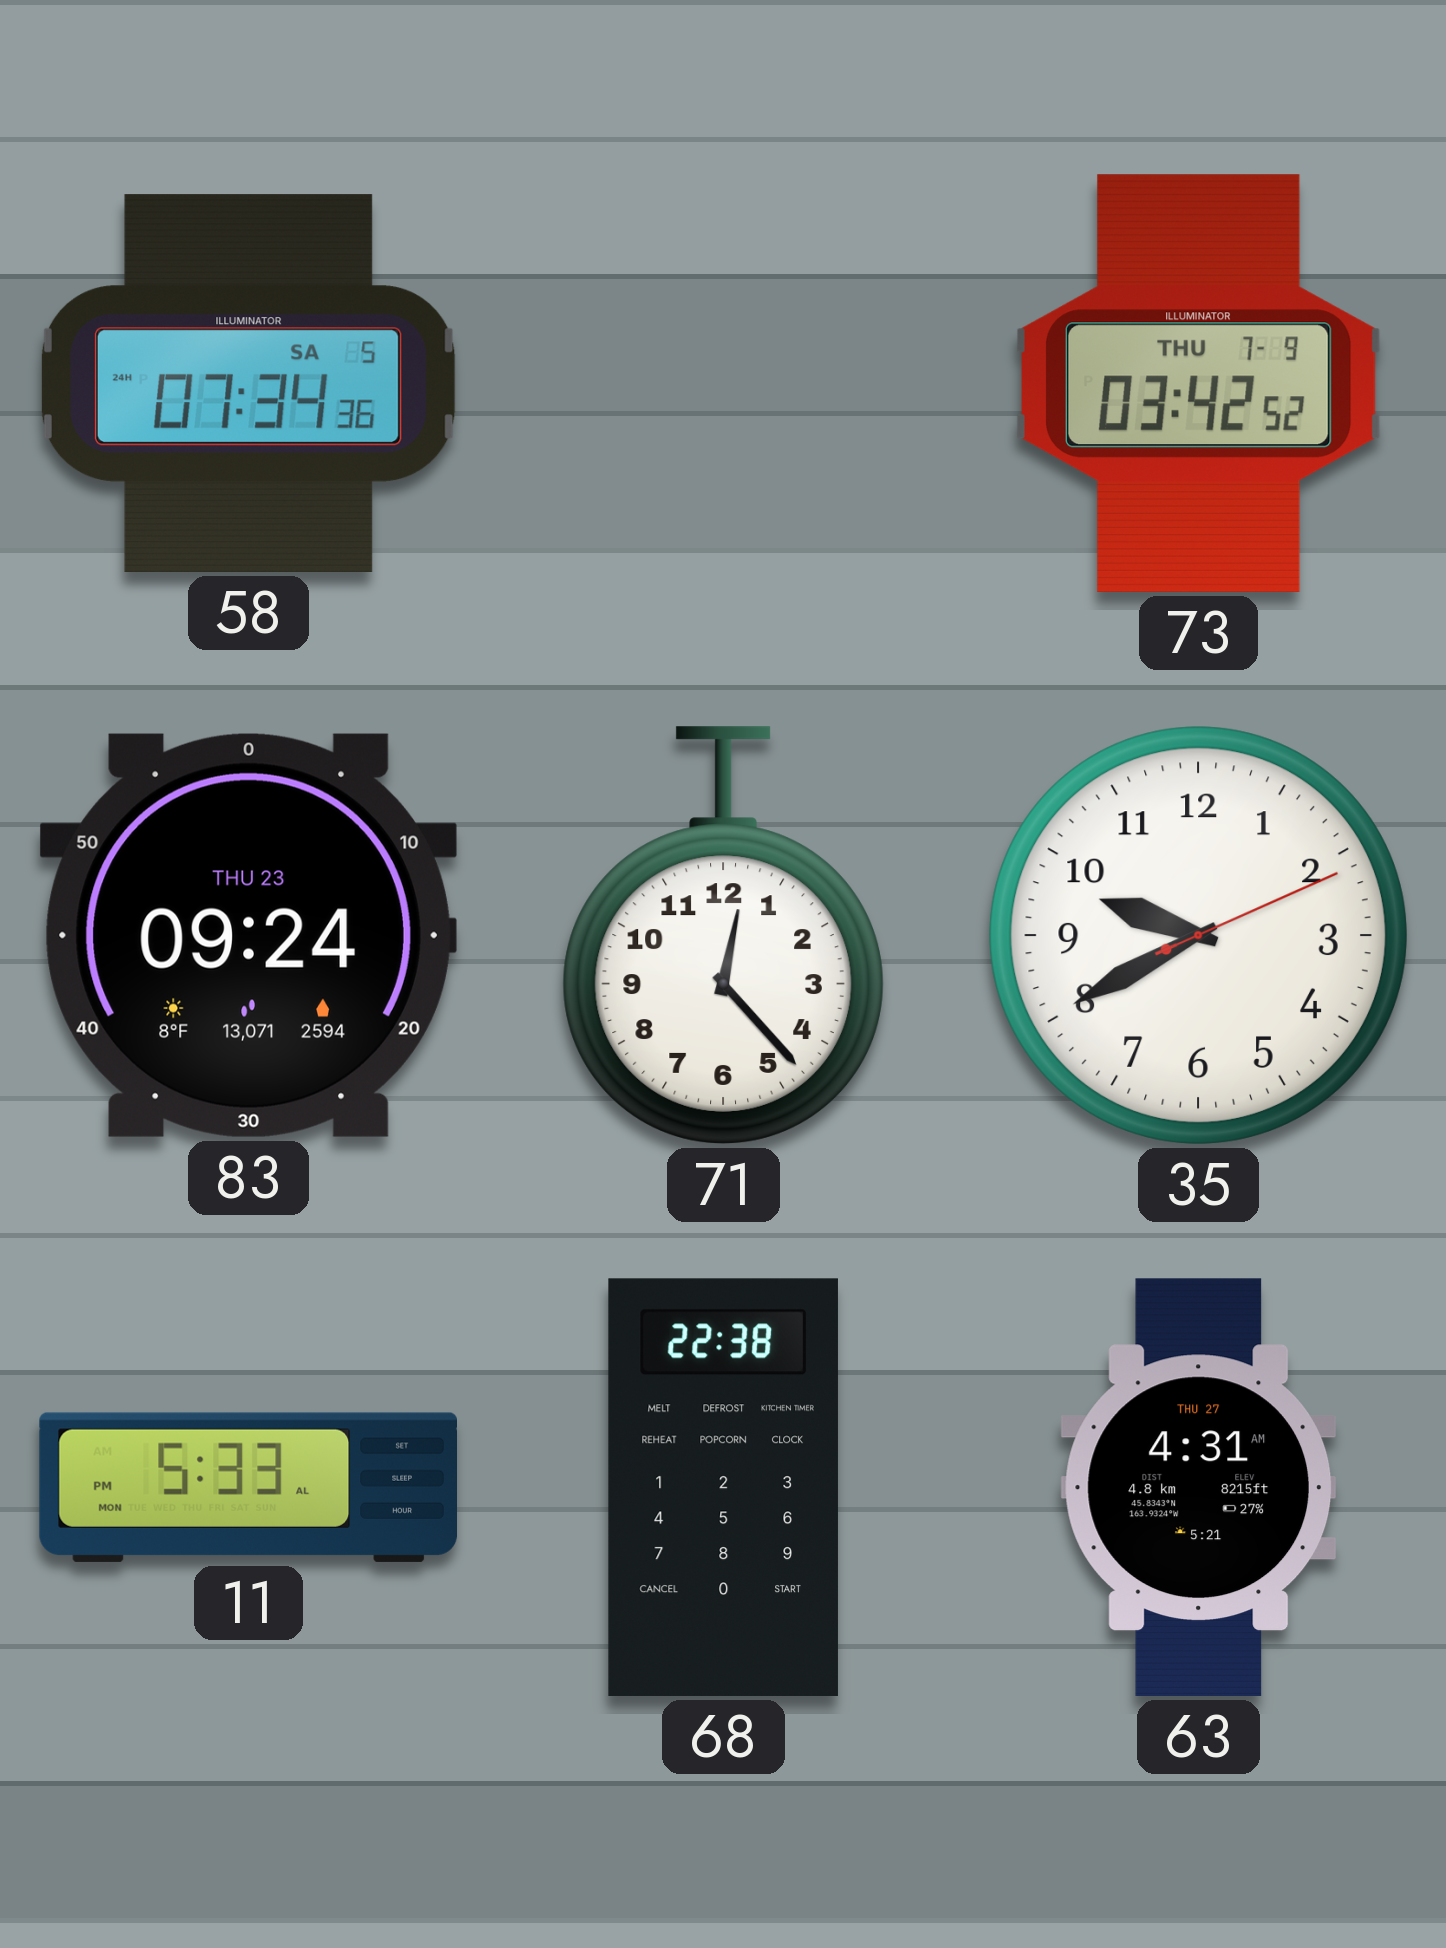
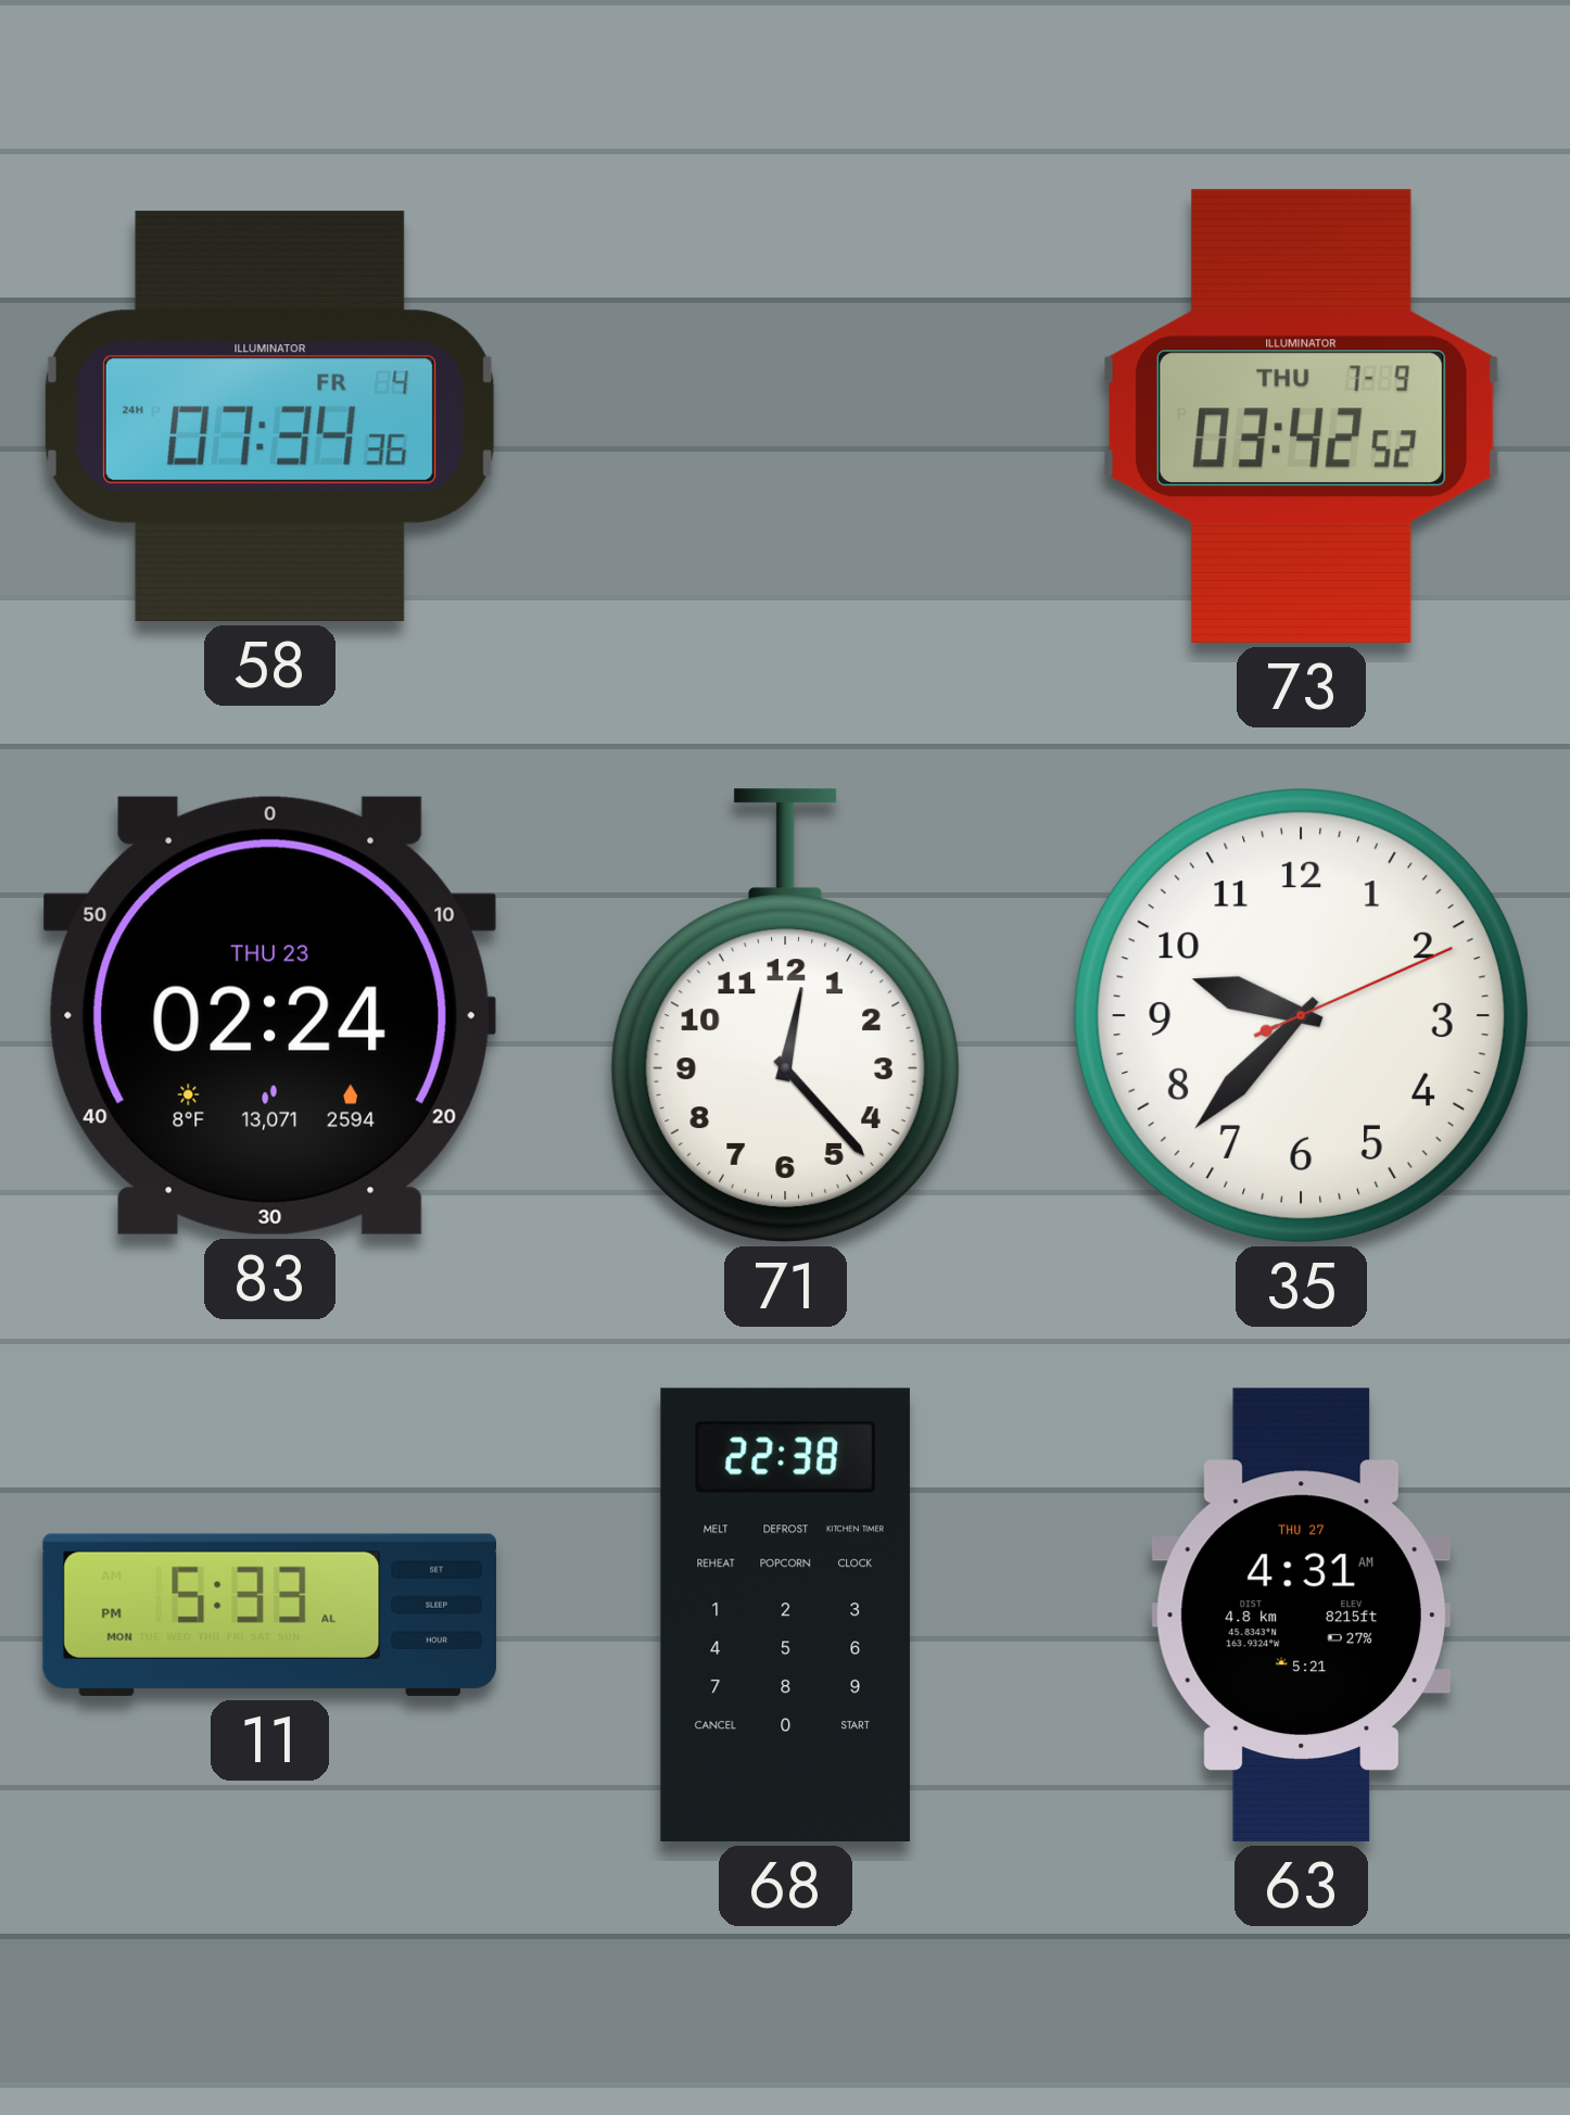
58 date: SA 5 -> FR 4
83: 09:24 -> 02:24
35: 9:40 -> 9:37
